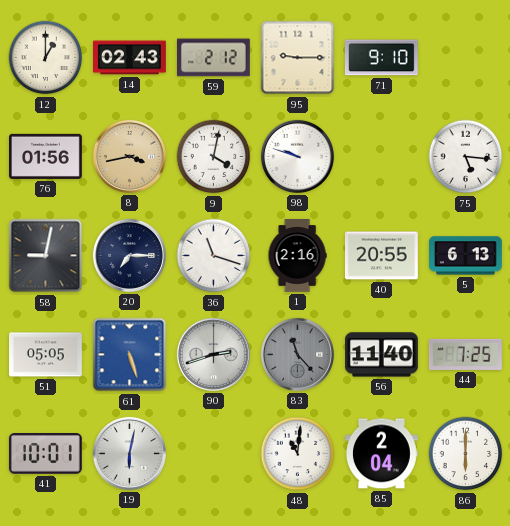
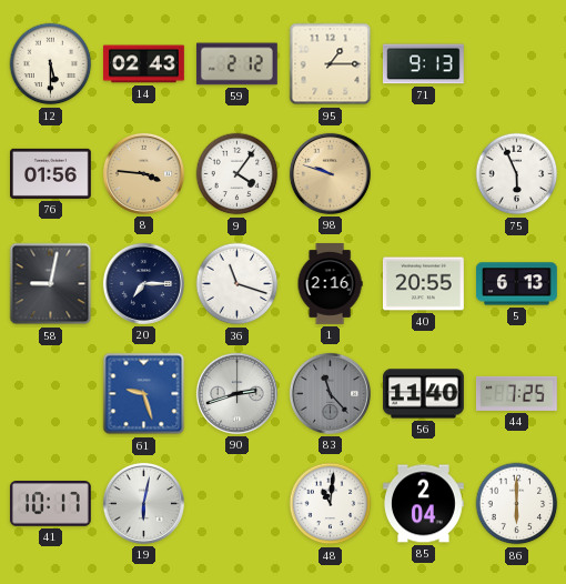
12: 1:00 -> 5:30
95: 9:15 -> 1:15
71: 9:10 -> 9:13
8: 3:43 -> 3:46
9: 4:02 -> 4:06
98 dial: white -> champagne
75: 5:16 -> 5:56
51: 05:05 -> none
61: 5:27 -> 9:27
41: 10:01 -> 10:17
